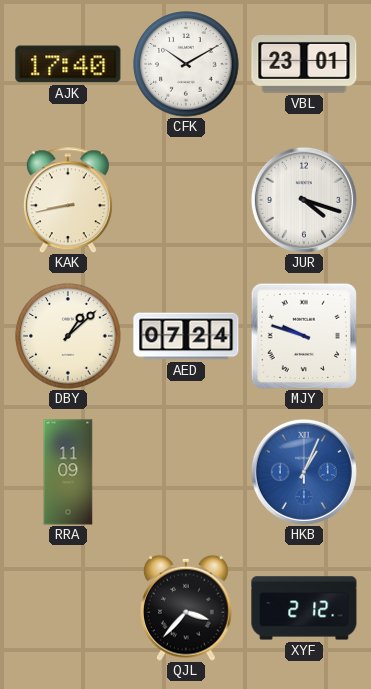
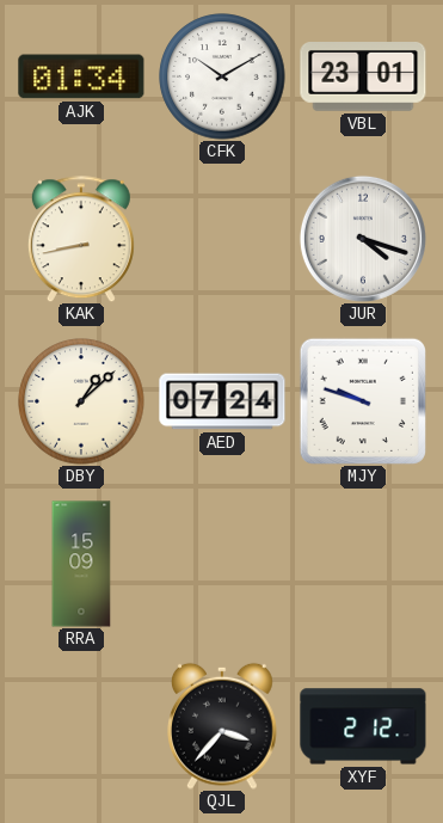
AJK: 17:40 -> 01:34
RRA: 11:09 -> 15:09
HKB: 1:04 -> none
